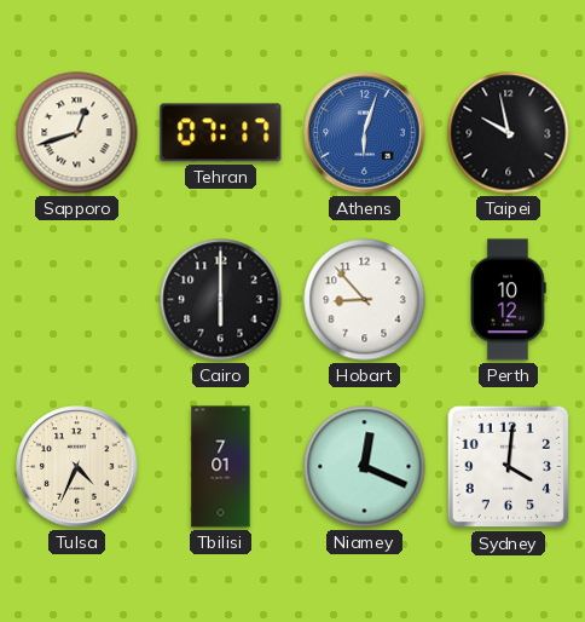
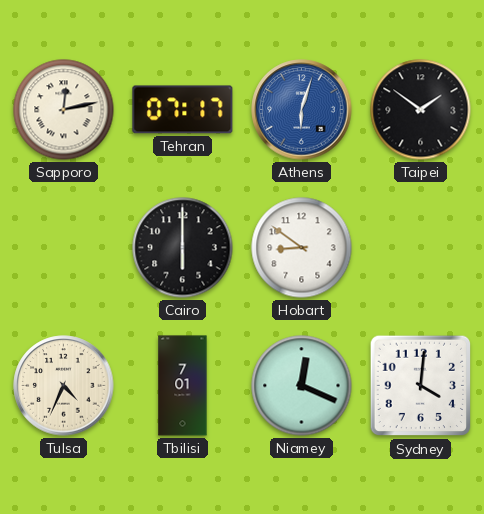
Sapporo: 12:42 -> 12:13
Taipei: 9:58 -> 1:51
Hobart: 8:53 -> 8:51
Perth: 10:12 -> none
